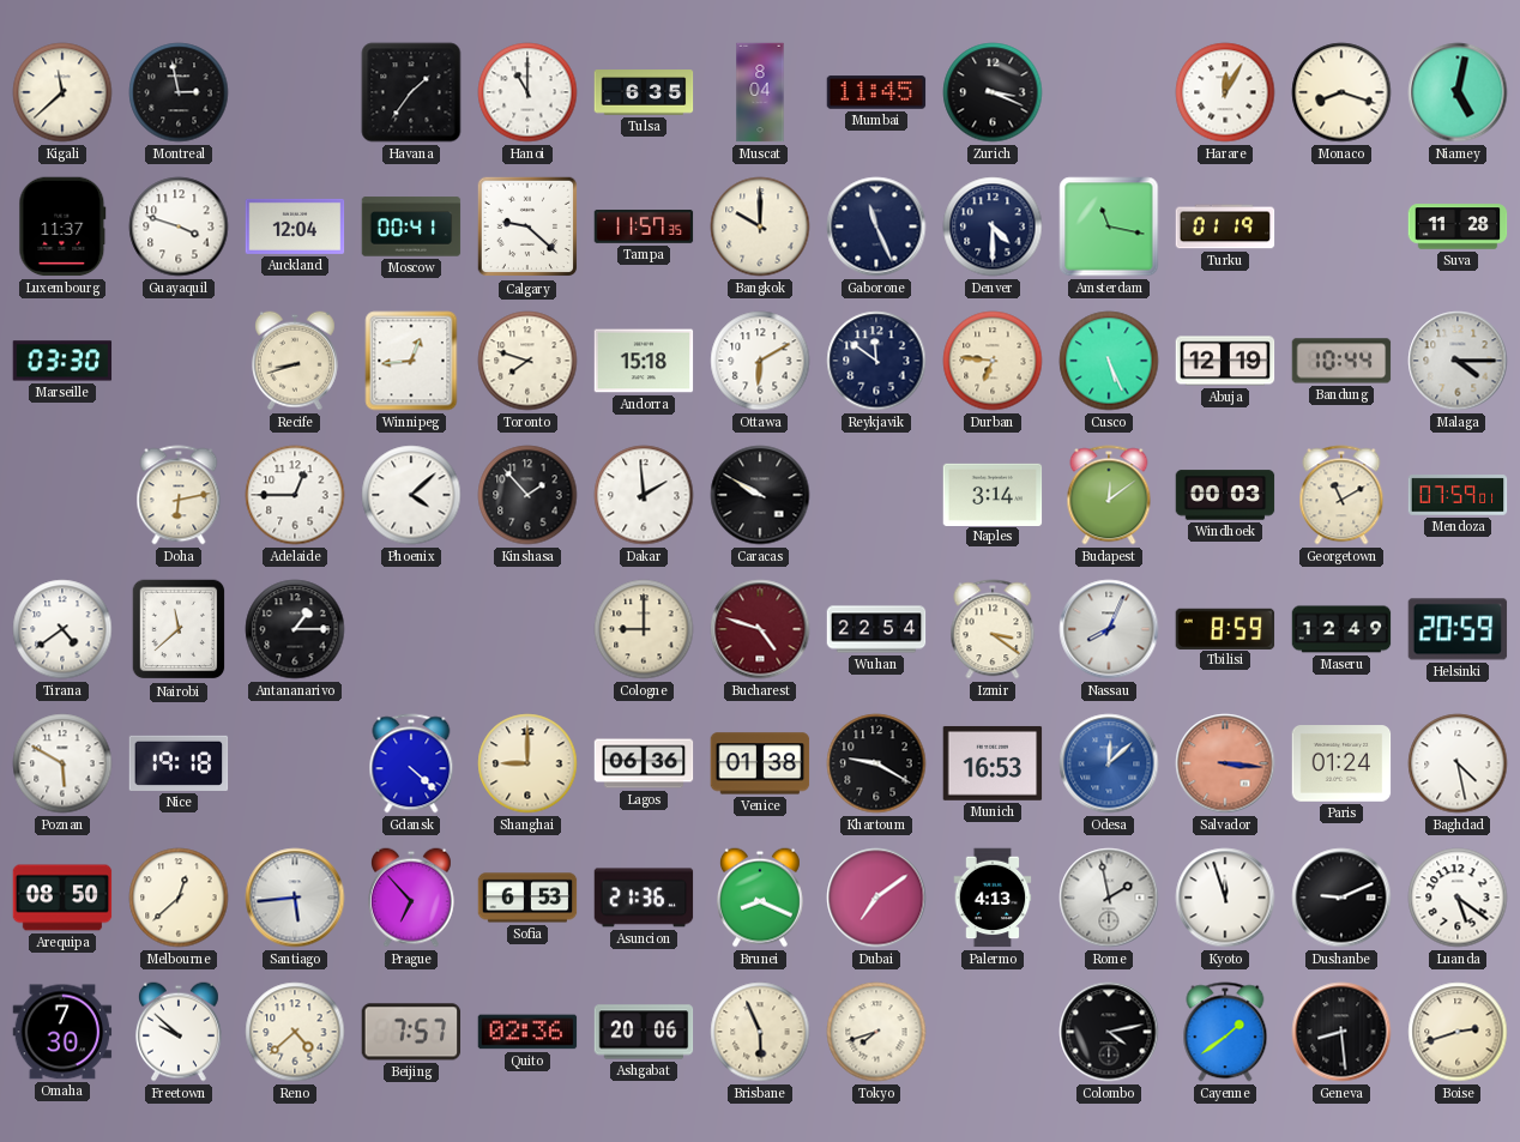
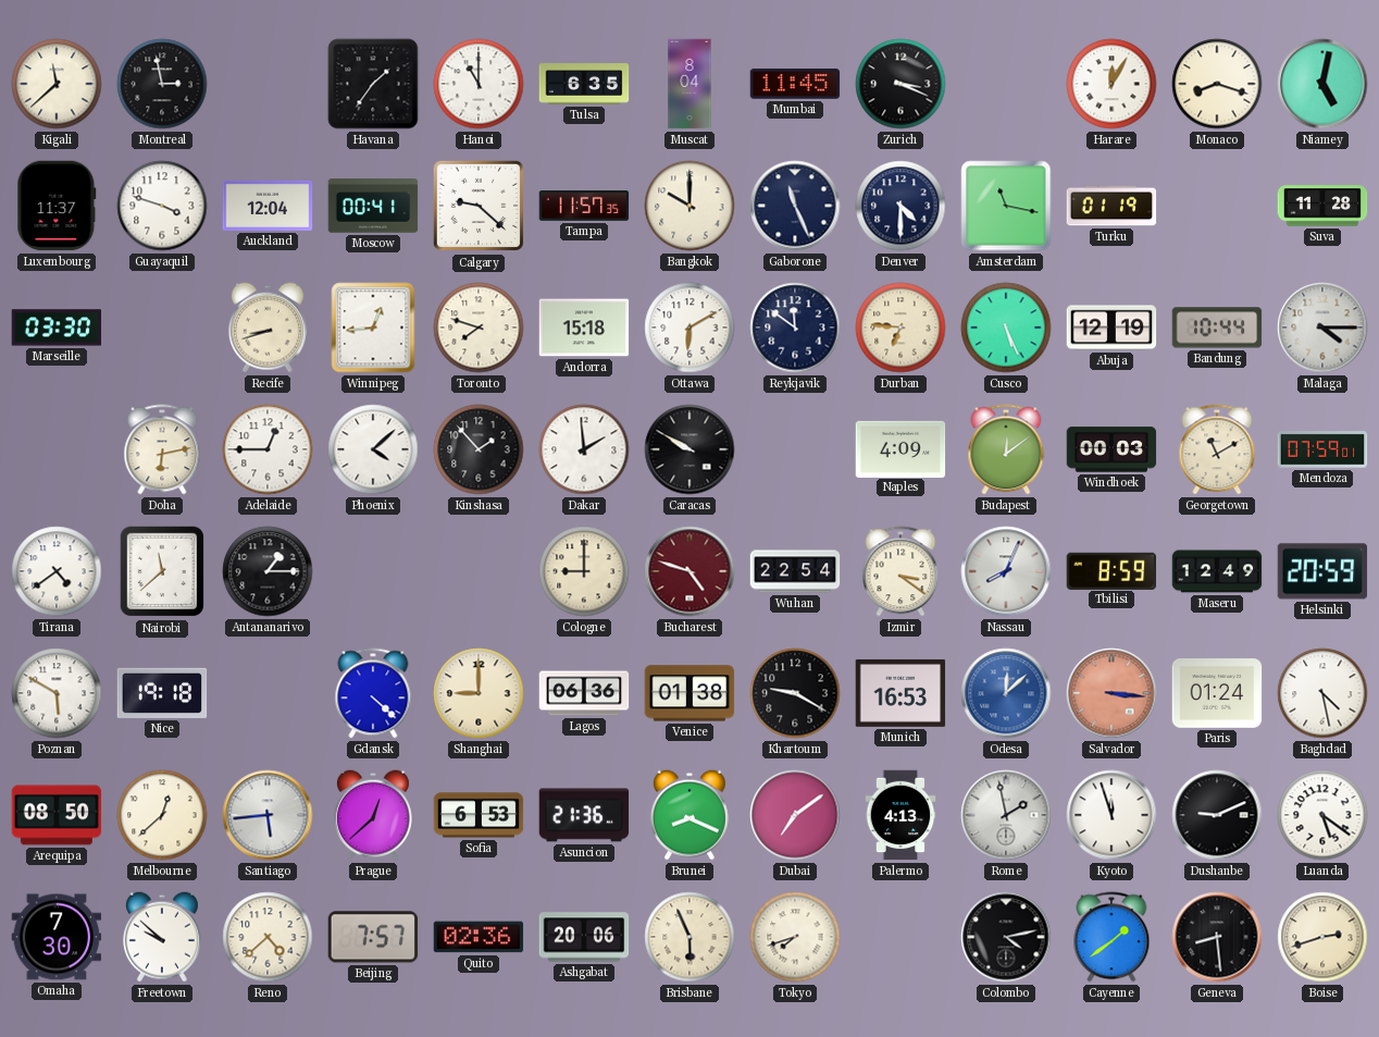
Naples: 3:14 -> 4:09
Prague: 6:53 -> 12:38
